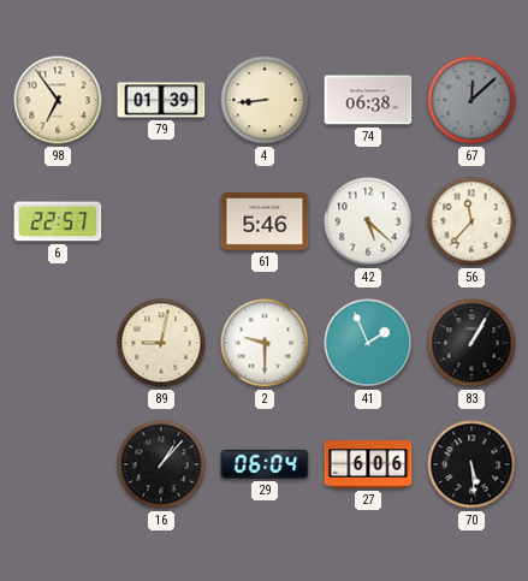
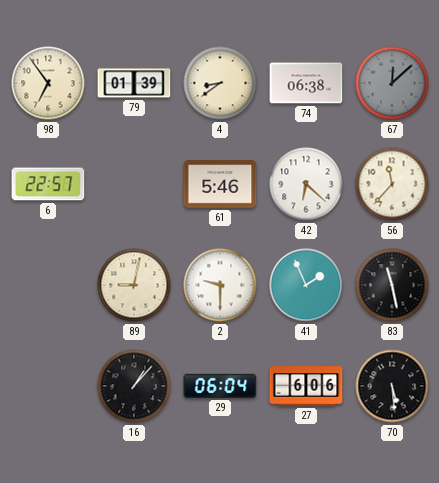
4: 8:44 -> 8:39
42: 5:22 -> 6:22
83: 1:05 -> 11:28
